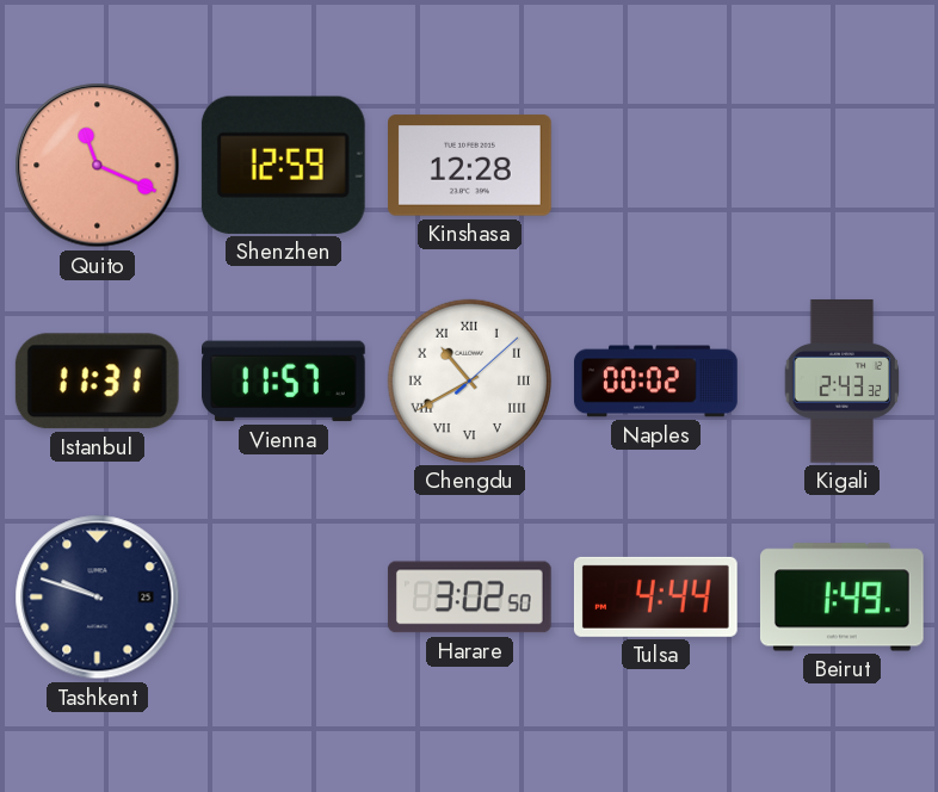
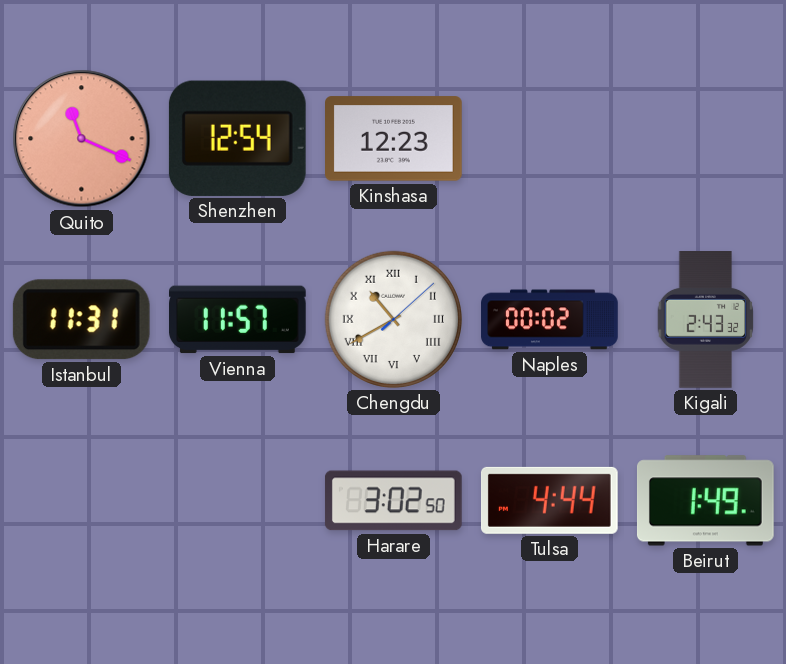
Shenzhen: 12:59 -> 12:54
Kinshasa: 12:28 -> 12:23
Tashkent: 9:48 -> none
